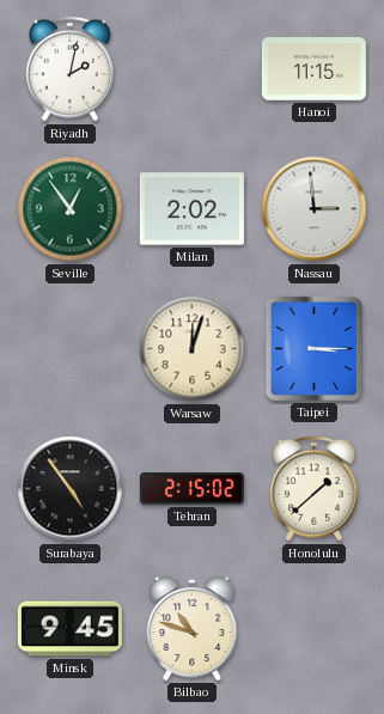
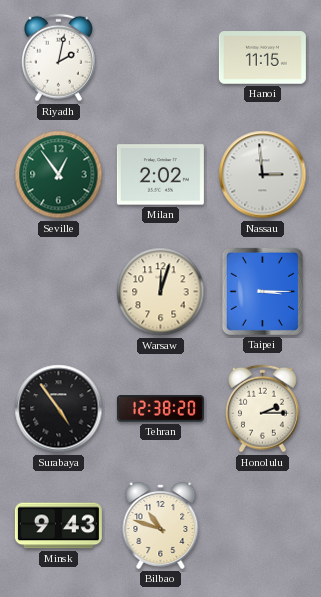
Tehran: 2:15 -> 12:38
Honolulu: 1:38 -> 2:15
Minsk: 9:45 -> 9:43
